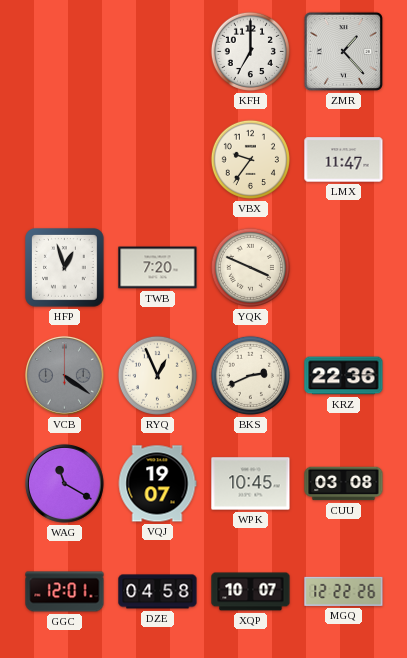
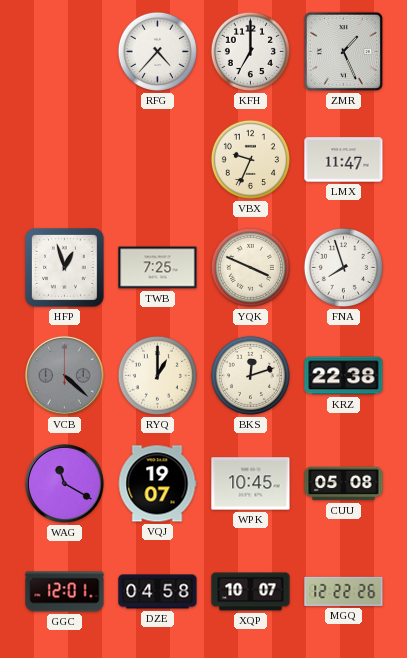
RFG: none -> 4:37
ZMR: 1:23 -> 1:26
VBX: 9:36 -> 9:34
TWB: 7:20 -> 7:25
FNA: none -> 7:57
VCB: 4:21 -> 4:22
RYQ: 12:56 -> 1:00
BKS: 2:41 -> 12:12
KRZ: 22:36 -> 22:38
CUU: 03:08 -> 05:08
